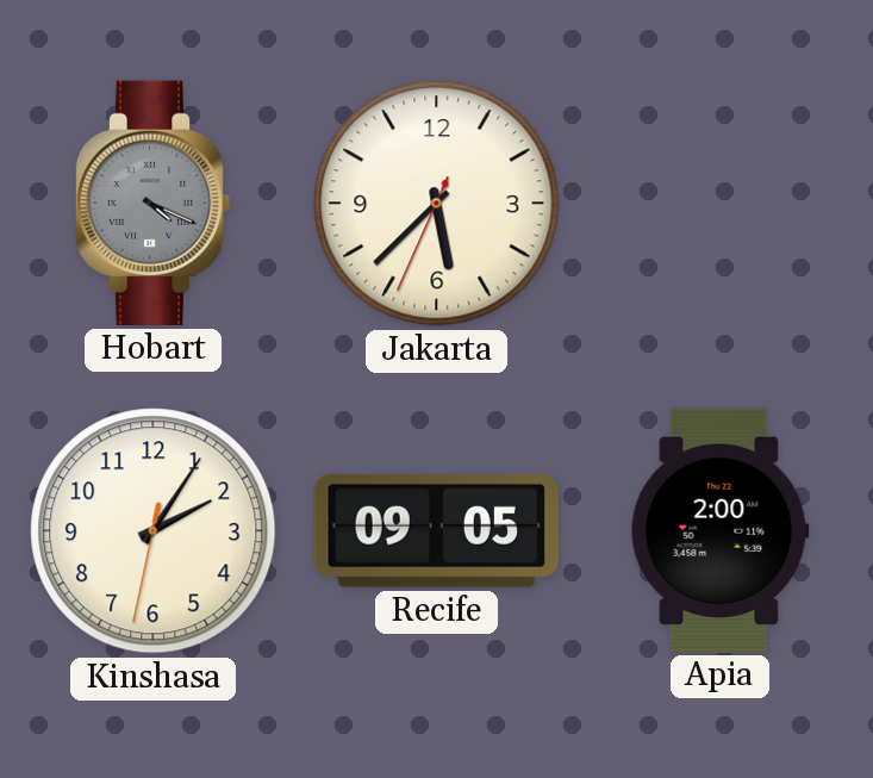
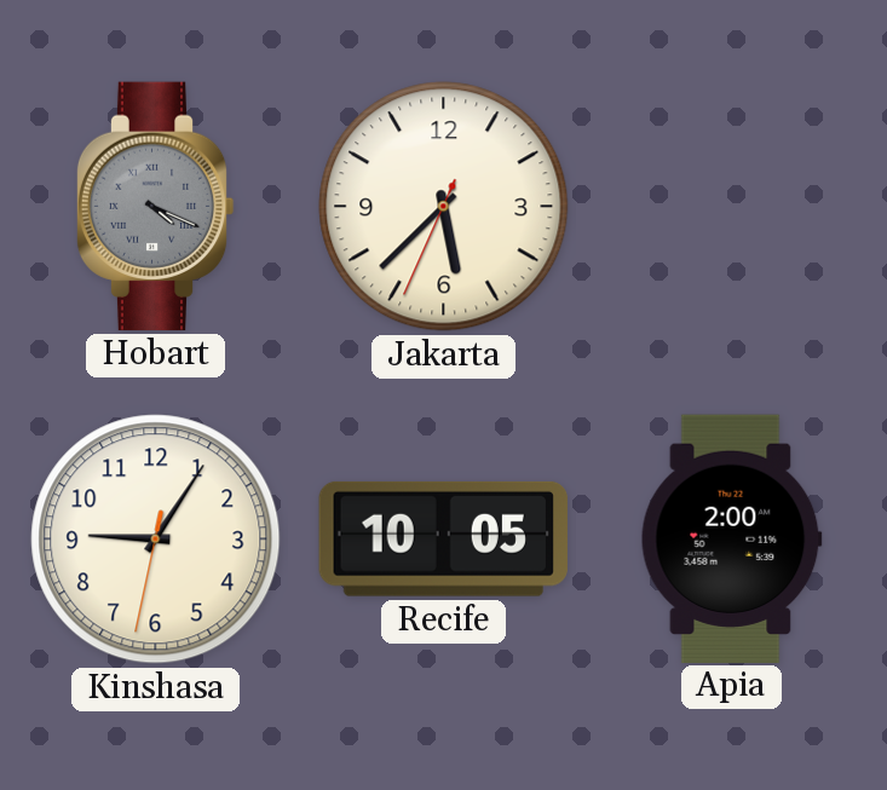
Kinshasa: 2:05 -> 9:05
Recife: 09:05 -> 10:05
